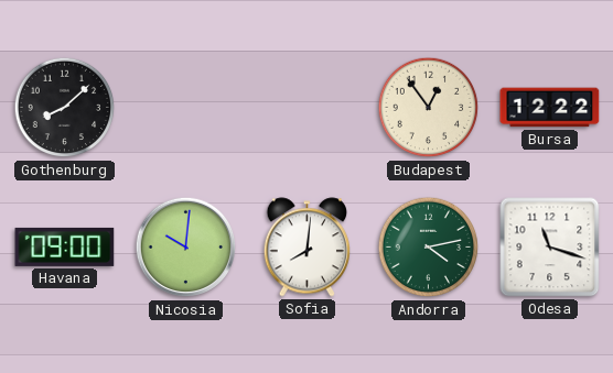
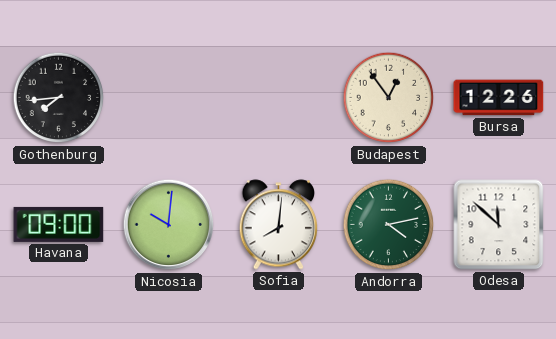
Gothenburg: 8:08 -> 7:44
Bursa: 12:22 -> 12:26
Odesa: 11:18 -> 11:52
